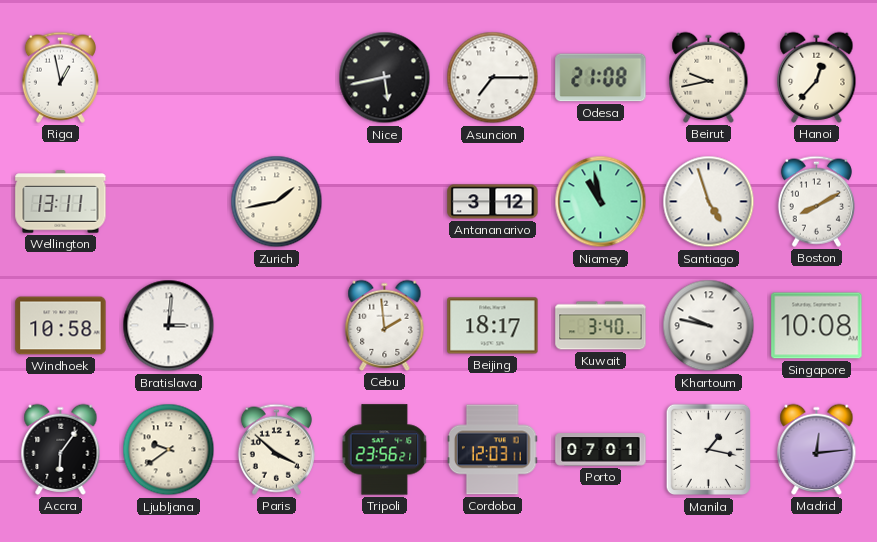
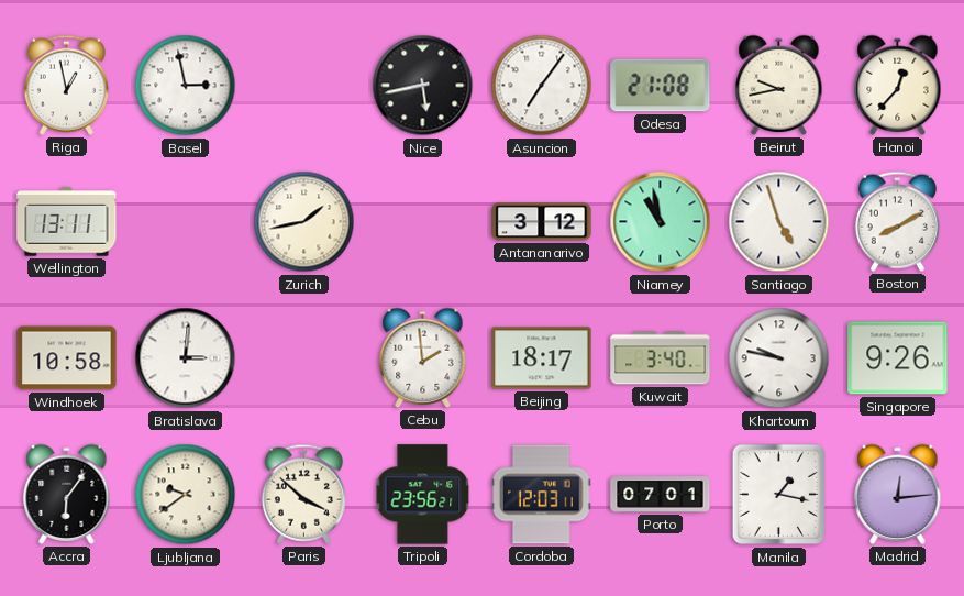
Basel: none -> 2:58
Asuncion: 7:15 -> 7:06
Singapore: 10:08 -> 9:26
